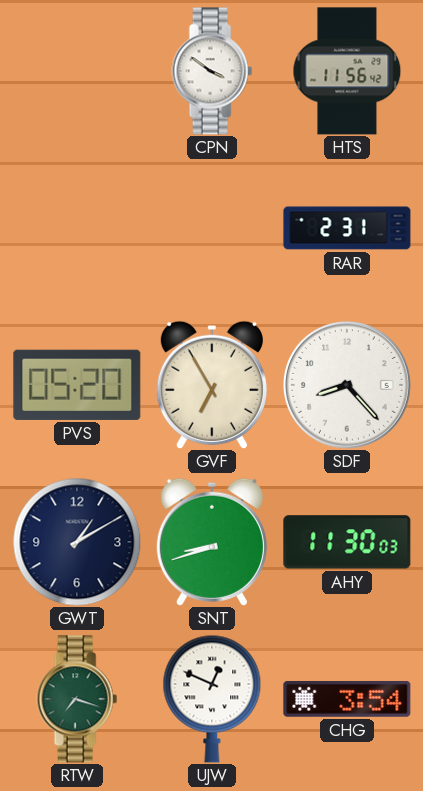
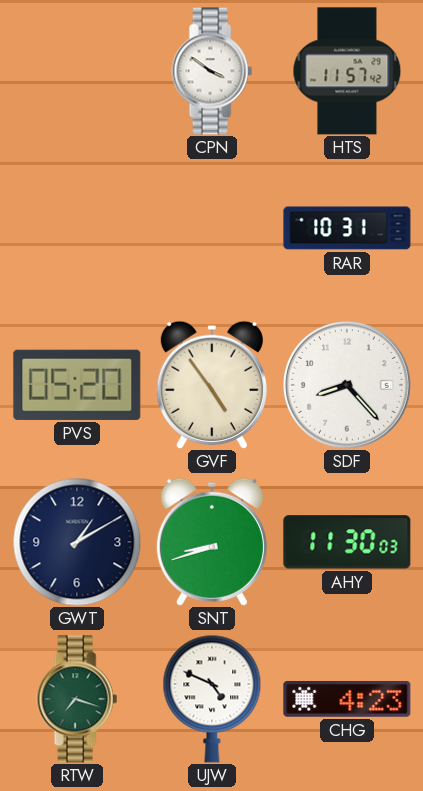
HTS: 11:56 -> 11:57
RAR: 2:31 -> 10:31
GVF: 6:55 -> 4:54
UJW: 12:49 -> 4:49
CHG: 3:54 -> 4:23
